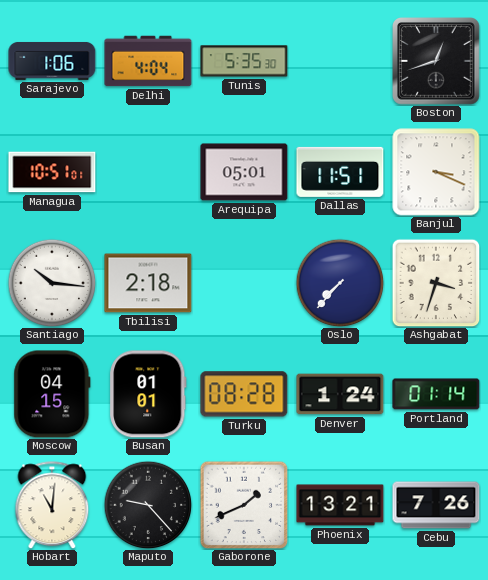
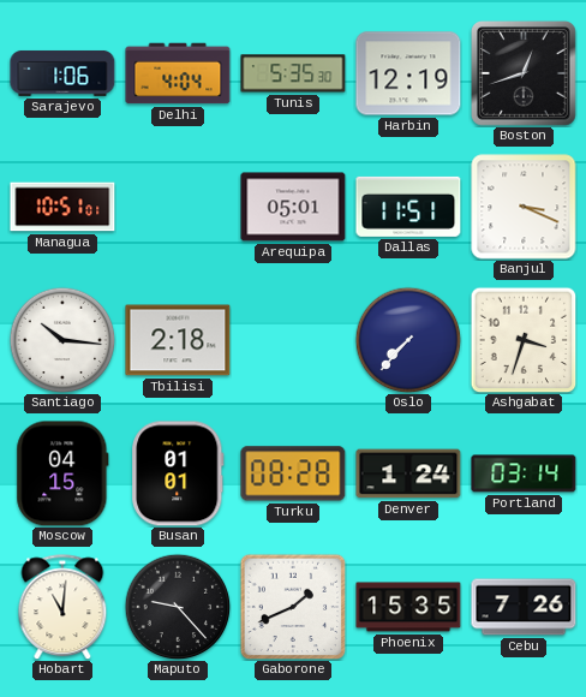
Harbin: none -> 12:19
Portland: 01:14 -> 03:14
Phoenix: 13:21 -> 15:35
